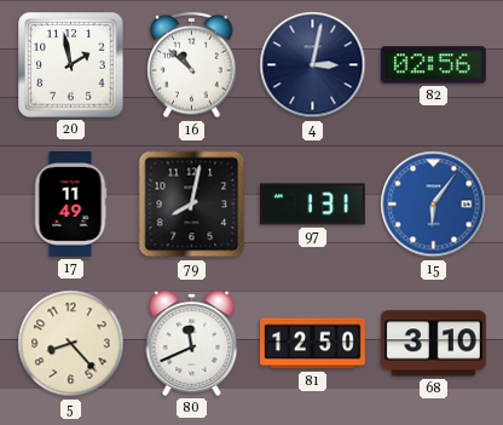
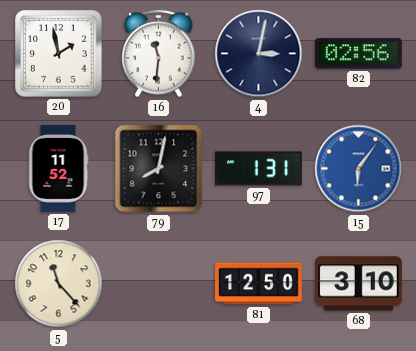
16: 10:52 -> 11:31
17: 11:49 -> 11:52
5: 8:23 -> 11:23
80: 11:41 -> none
